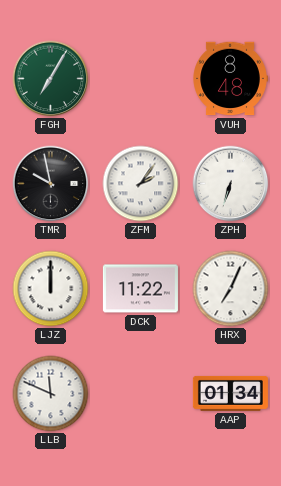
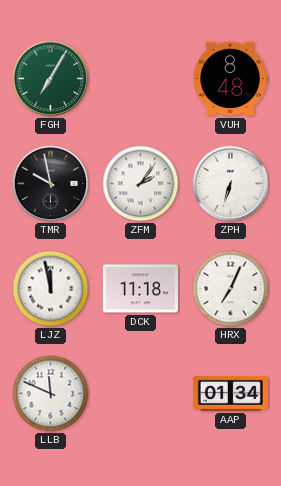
LJZ: 12:00 -> 11:58
DCK: 11:22 -> 11:18
